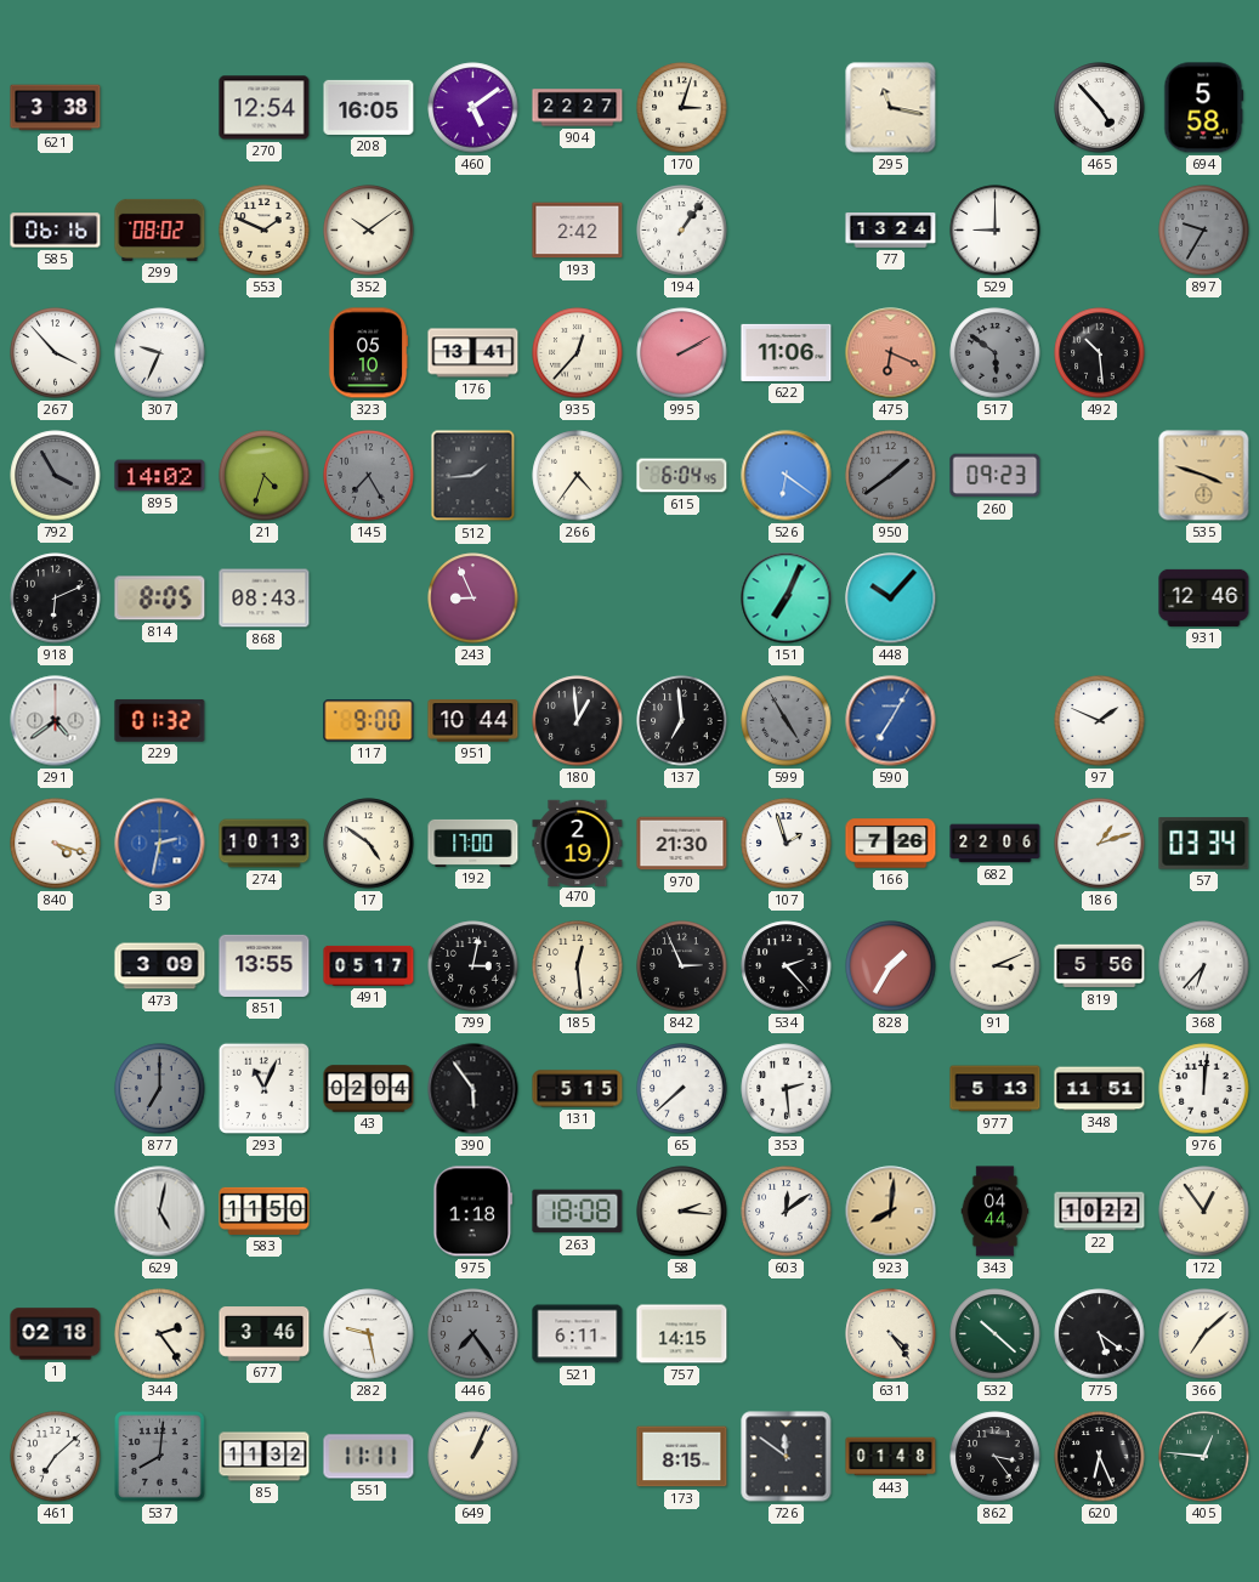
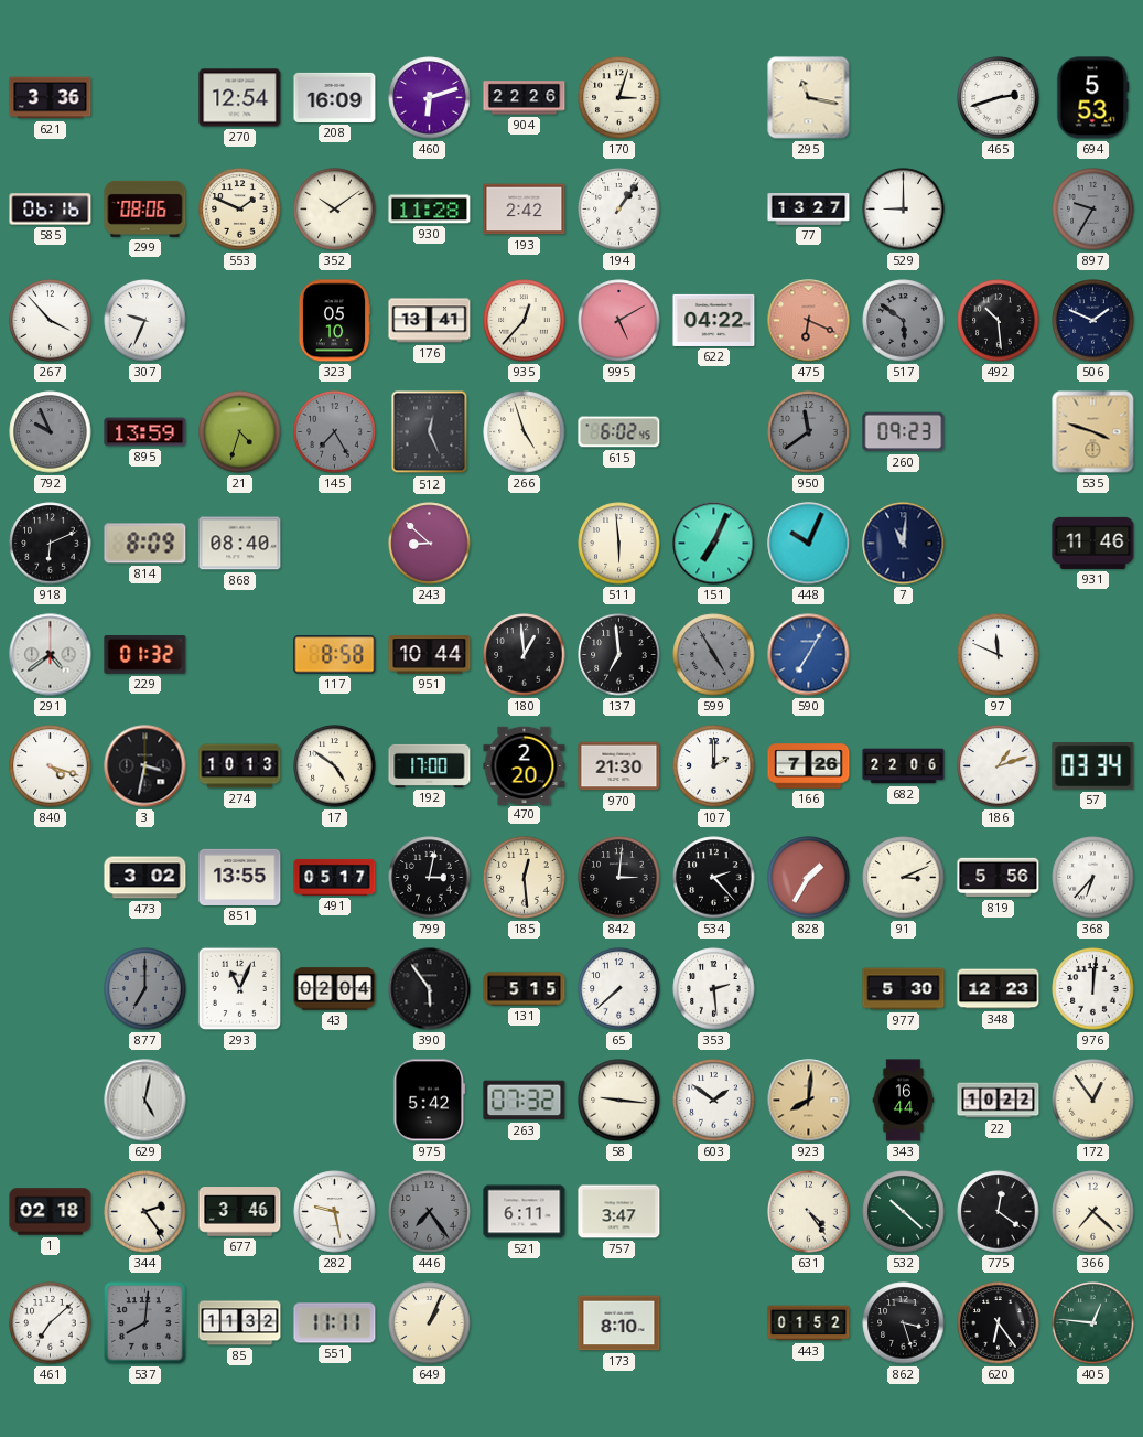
621: 3:38 -> 3:36
208: 16:05 -> 16:09
460: 5:09 -> 6:12
904: 22:27 -> 22:26
465: 4:53 -> 2:42
694: 5:58 -> 5:53
299: 08:02 -> 08:06
930: none -> 11:28
77: 13:24 -> 13:27
995: 2:10 -> 5:10
622: 11:06 -> 04:22
506: none -> 1:49
792: 3:55 -> 9:56
895: 14:02 -> 13:59
512: 1:44 -> 12:26
266: 4:36 -> 4:57
615: 6:04 -> 6:02
526: 6:21 -> none
950: 1:39 -> 11:39
814: 8:05 -> 8:09
868: 08:43 -> 08:40
243: 8:56 -> 8:52
511: none -> 5:59
448: 10:07 -> 10:04
7: none -> 11:01
931: 12:46 -> 11:46
117: 9:00 -> 8:58
97: 1:49 -> 11:49
3: 2:32 -> 3:32
3 dial: blue -> black
470: 2:19 -> 2:20
107: 1:57 -> 2:00
473: 3:09 -> 3:02
842: 2:56 -> 3:01
977: 5:13 -> 5:30
348: 11:51 -> 12:23
583: 11:50 -> none
975: 1:18 -> 5:42
263: 18:08 -> 07:32
58: 2:16 -> 9:16
603: 12:09 -> 1:51
343: 04:44 -> 16:44
757: 14:15 -> 3:47
775: 5:21 -> 12:21
366: 7:08 -> 7:22
173: 8:15 -> 8:10
726: 11:51 -> none
443: 01:48 -> 01:52
862: 3:24 -> 3:27
620: 6:26 -> 6:24
